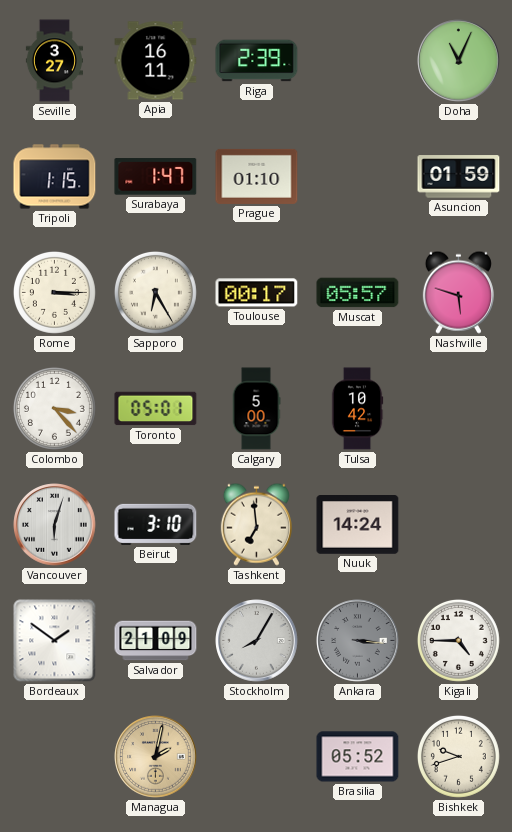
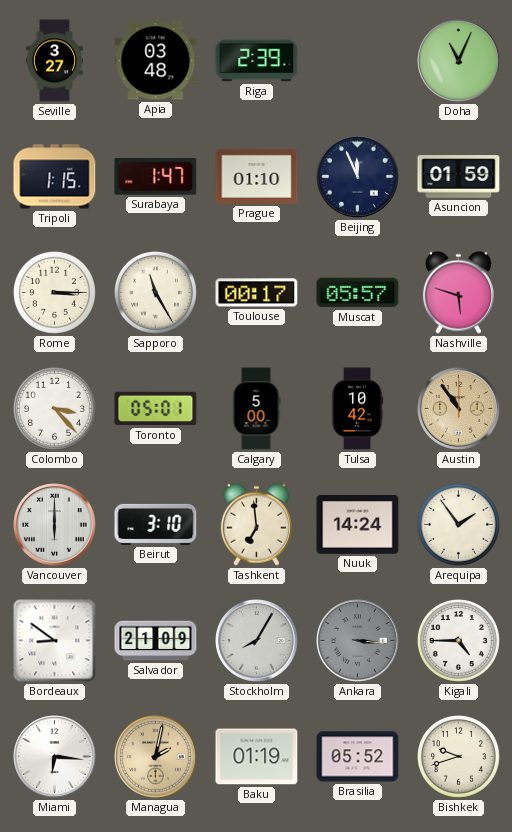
Apia: 16:11 -> 03:48
Beijing: none -> 11:56
Sapporo: 6:25 -> 11:25
Austin: none -> 10:54
Vancouver: 6:03 -> 6:00
Arequipa: none -> 1:54
Bordeaux: 1:51 -> 8:51
Miami: none -> 6:16
Baku: none -> 01:19
